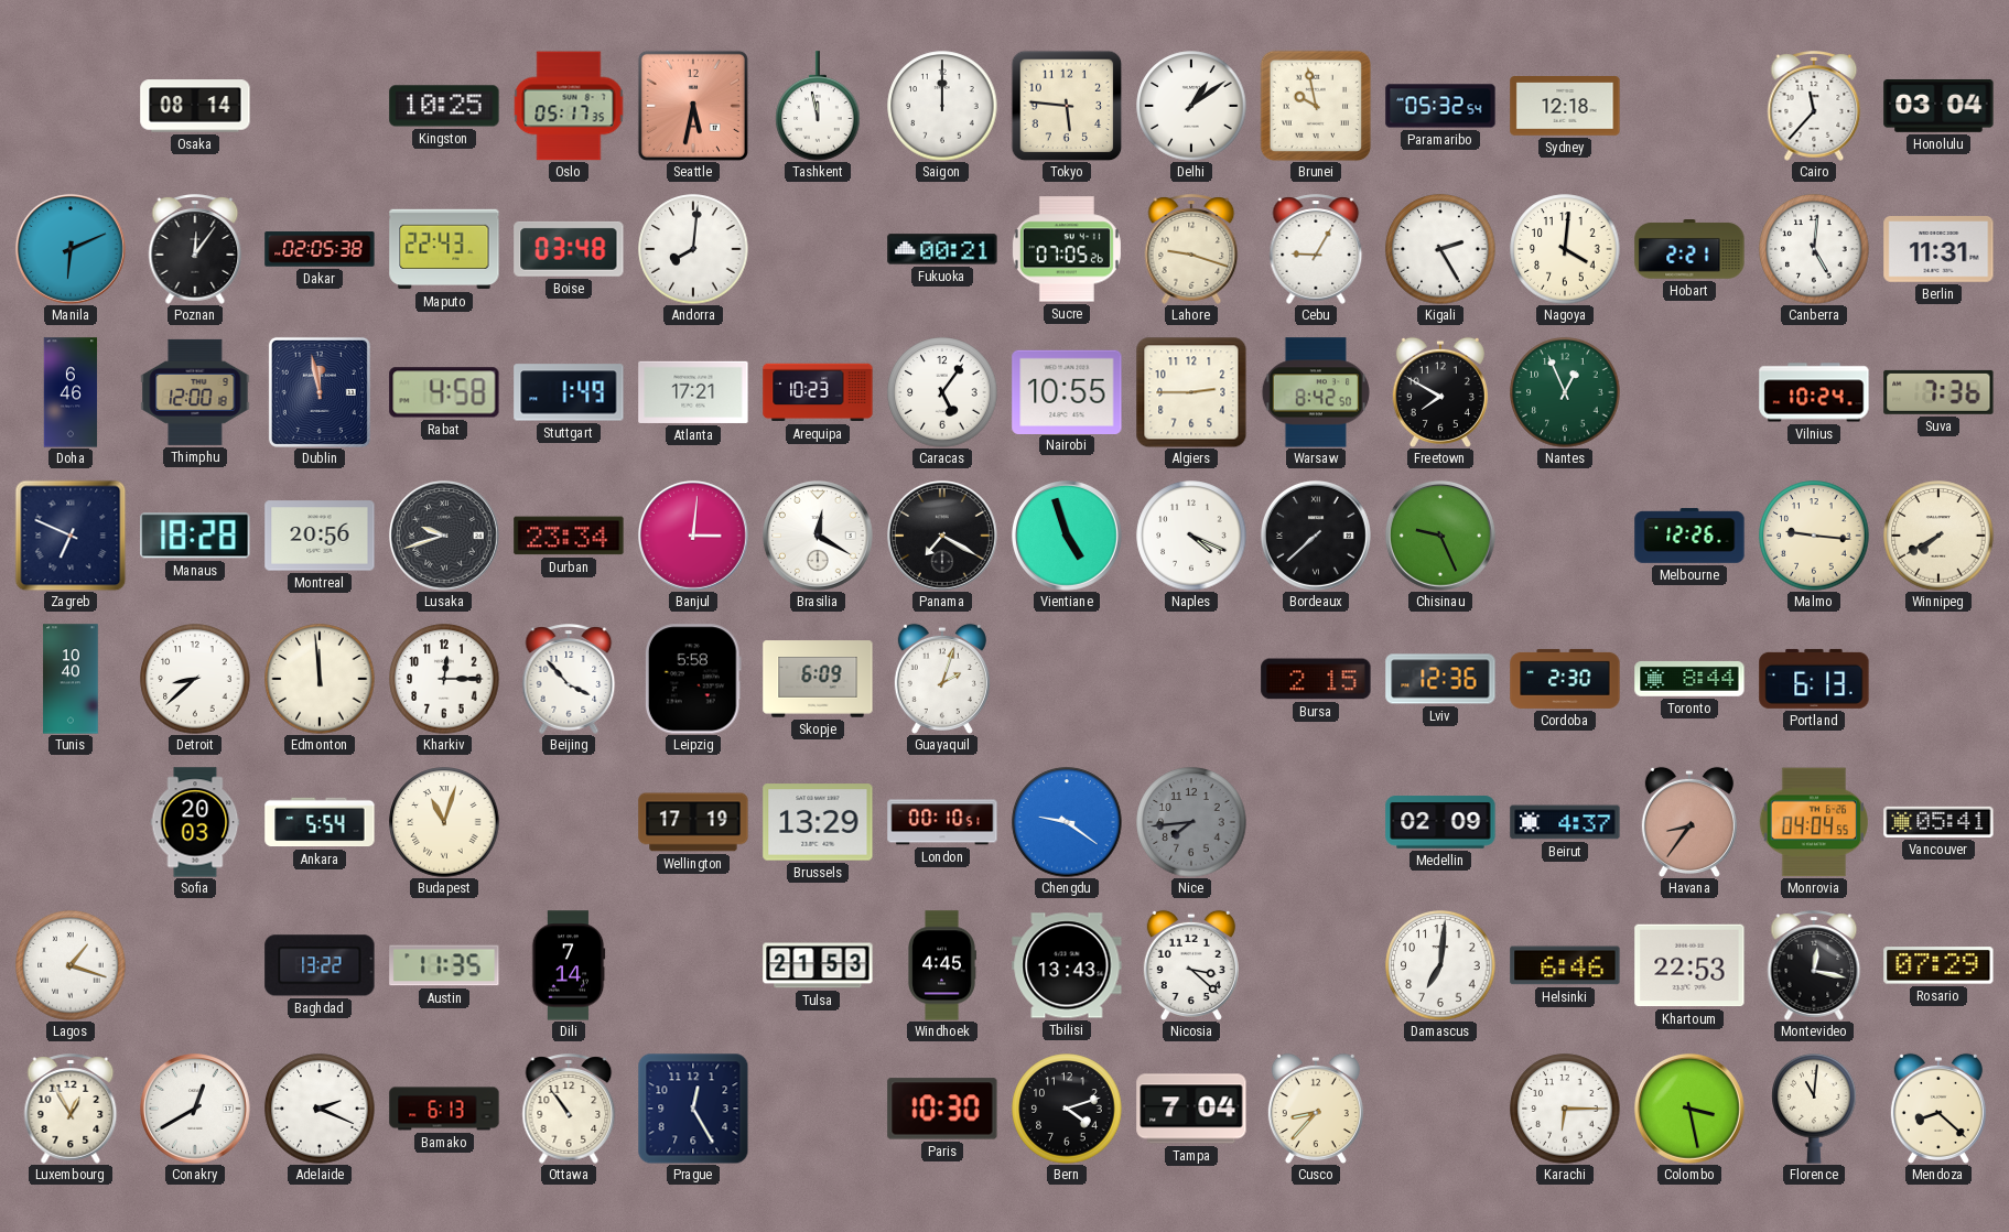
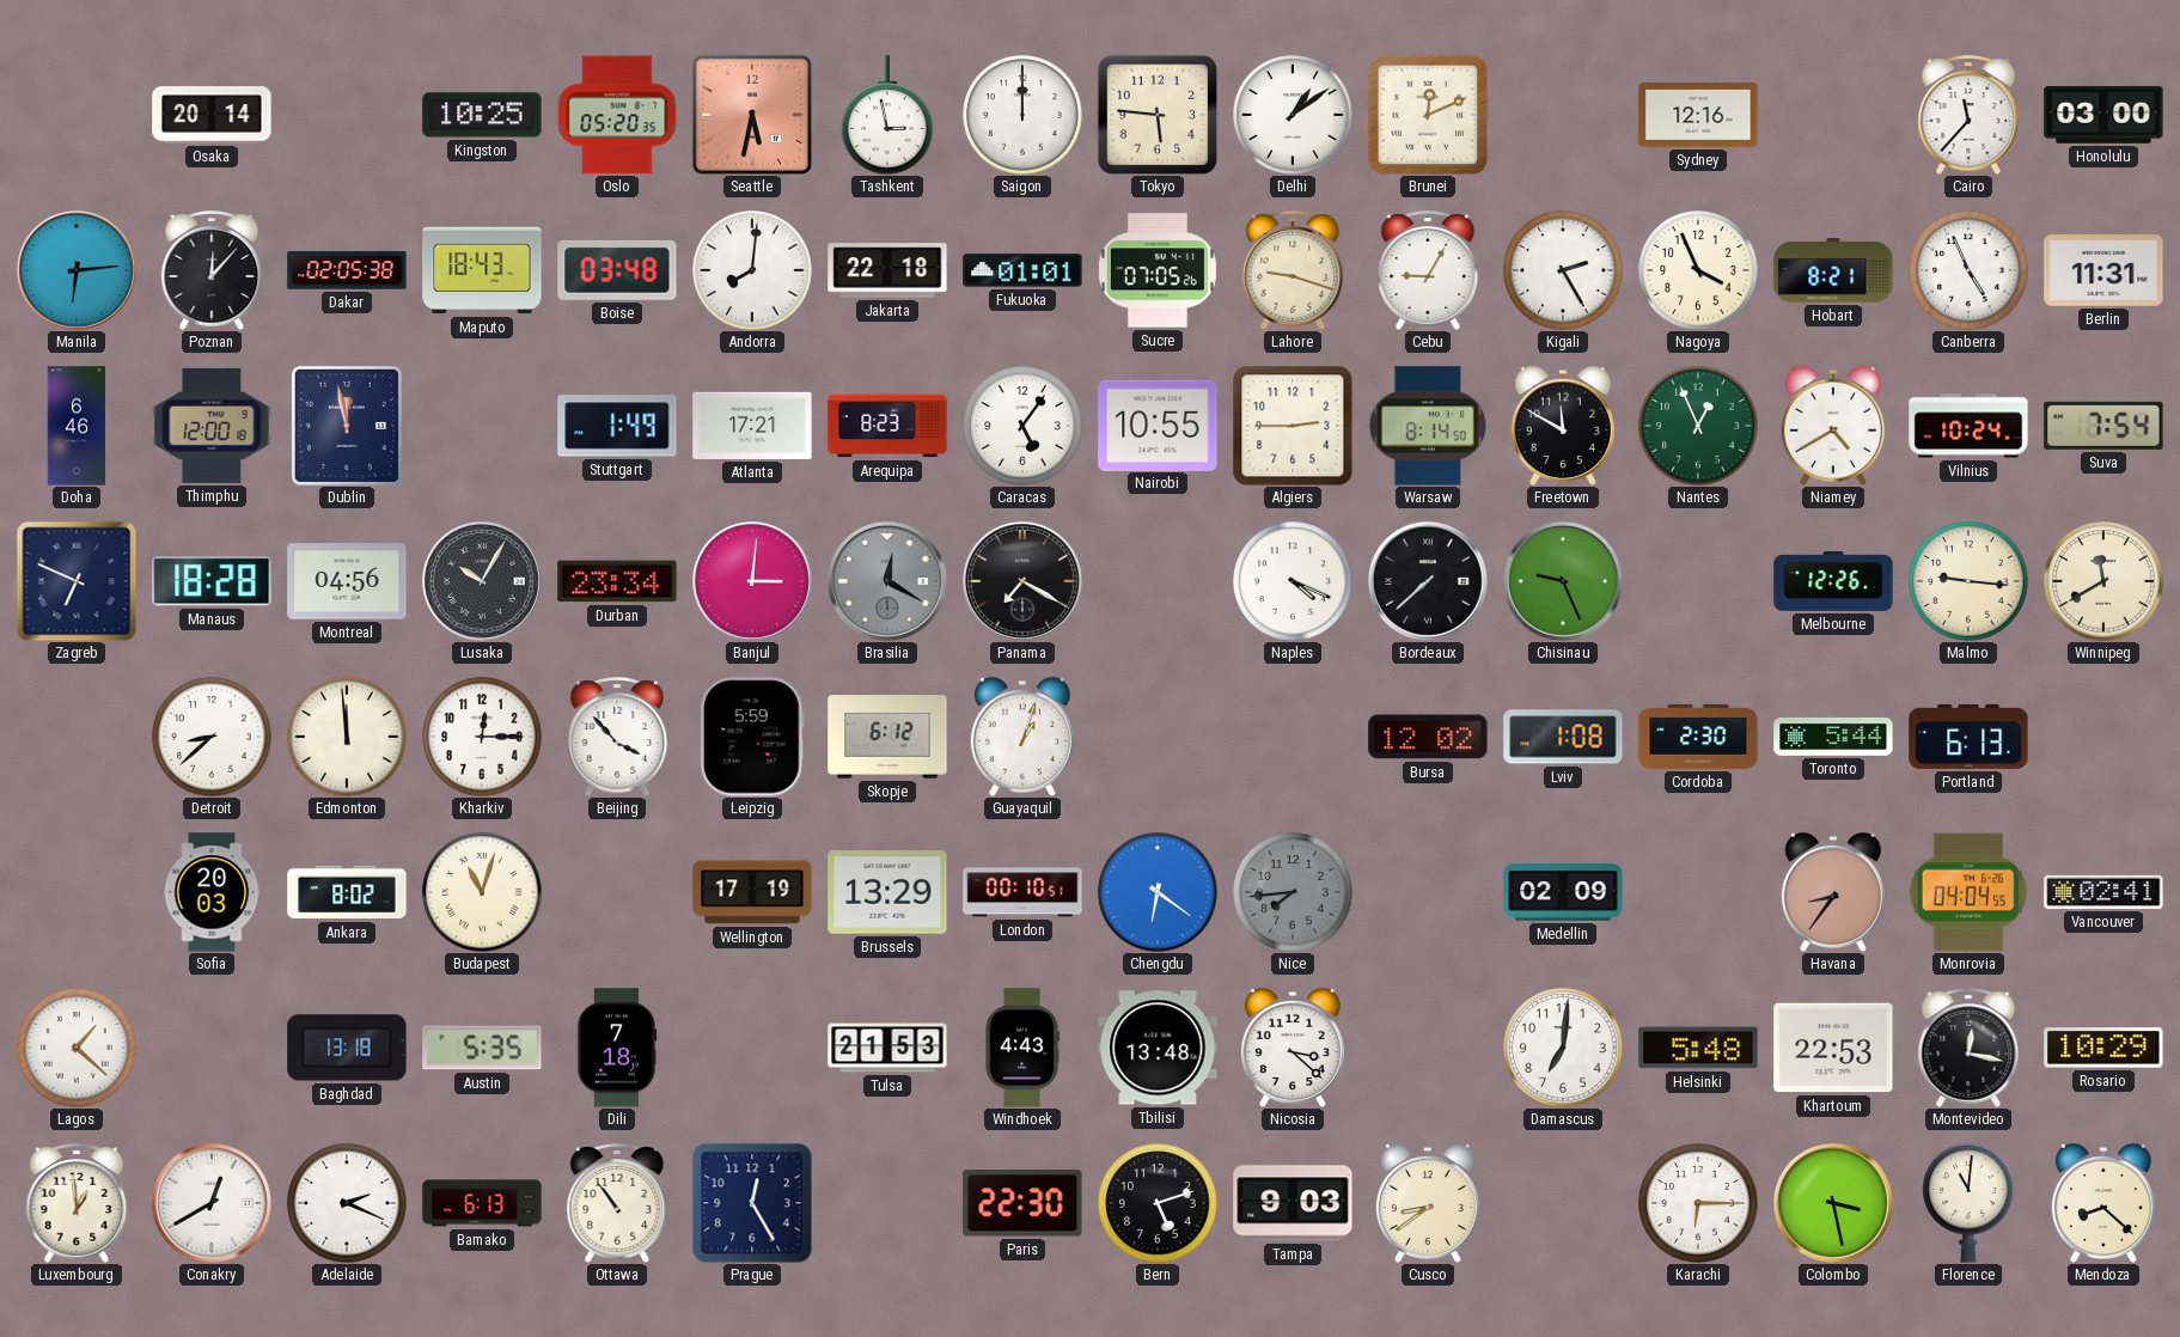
Osaka: 08:14 -> 20:14
Oslo: 05:17 -> 05:20
Tashkent: 11:58 -> 2:58
Brunei: 9:58 -> 12:11
Paramaribo: 05:32 -> none
Sydney: 12:18 -> 12:16
Honolulu: 03:04 -> 03:00
Manila: 6:11 -> 6:14
Poznan: 12:06 -> 12:07
Maputo: 22:43 -> 18:43
Jakarta: none -> 22:18
Fukuoka: 00:21 -> 01:01
Nagoya: 4:01 -> 3:56
Hobart: 2:21 -> 8:21
Canberra: 5:01 -> 4:56
Rabat: 4:58 -> none
Arequipa: 10:23 -> 8:23
Warsaw: 8:42 -> 8:14
Freetown: 7:50 -> 11:50
Niamey: none -> 4:40
Suva: 7:36 -> 7:54
Montreal: 20:56 -> 04:56
Lusaka: 9:42 -> 10:05
Brasilia dial: white -> grey
Vientiane: 4:57 -> none
Winnipeg: 7:40 -> 11:40
Tunis: 10:40 -> none
Leipzig: 5:58 -> 5:59
Skopje: 6:09 -> 6:12
Guayaquil: 2:03 -> 1:03
Bursa: 2:15 -> 12:02
Lviv: 12:36 -> 1:08
Toronto: 8:44 -> 5:44
Ankara: 5:54 -> 8:02
Chengdu: 9:21 -> 6:21
Beirut: 4:37 -> none
Vancouver: 05:41 -> 02:41
Lagos: 1:18 -> 1:22
Baghdad: 13:22 -> 13:18
Austin: 11:35 -> 5:35
Dili: 7:14 -> 7:18
Windhoek: 4:45 -> 4:43
Tbilisi: 13:43 -> 13:48
Helsinki: 6:46 -> 5:48
Rosario: 07:29 -> 10:29
Luxembourg: 12:55 -> 12:59
Paris: 10:30 -> 22:30
Bern: 4:12 -> 5:12
Tampa: 7:04 -> 9:03
Cusco: 8:37 -> 8:39
